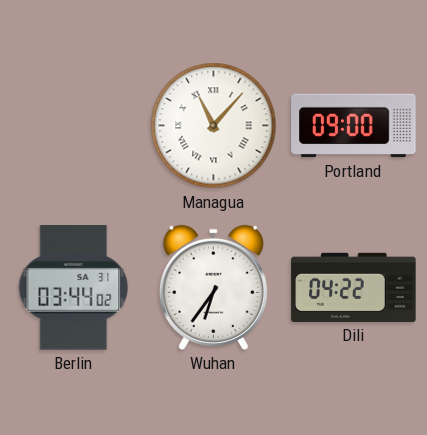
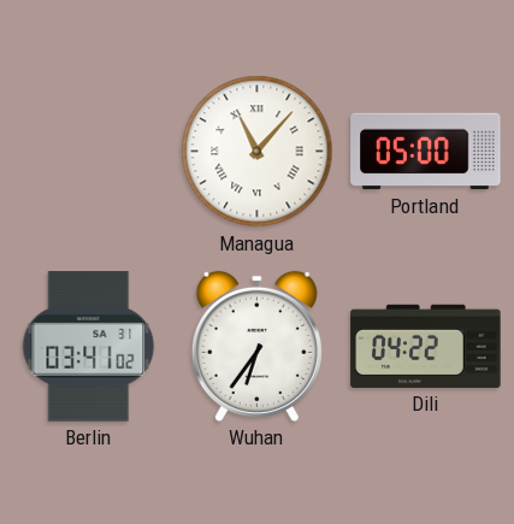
Portland: 09:00 -> 05:00
Berlin: 03:44 -> 03:41
